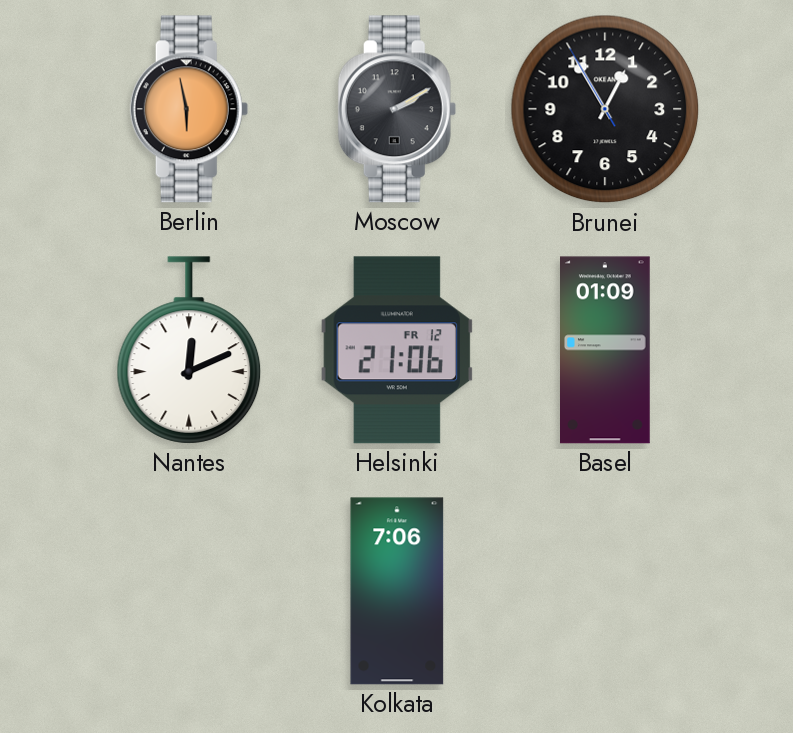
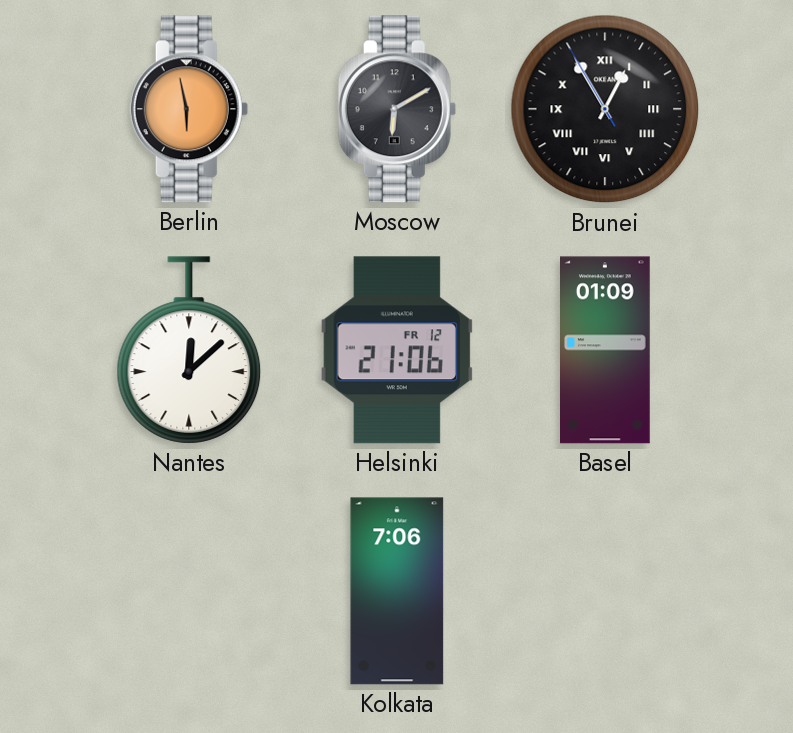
Moscow: 2:10 -> 6:10
Brunei numerals: Arabic -> Roman
Nantes: 12:11 -> 12:08
